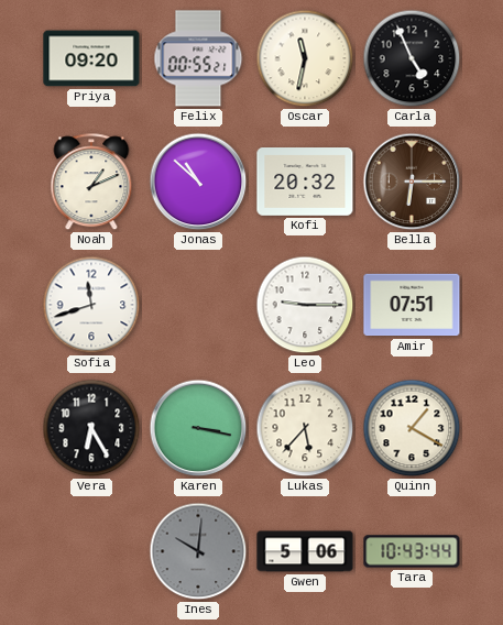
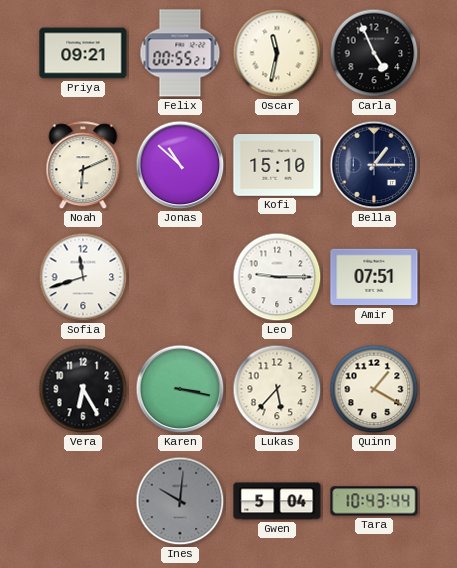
Priya: 09:20 -> 09:21
Noah: 1:11 -> 6:11
Kofi: 20:32 -> 15:10
Bella: 6:15 -> 1:15
Bella dial: brown -> navy
Gwen: 5:06 -> 5:04
